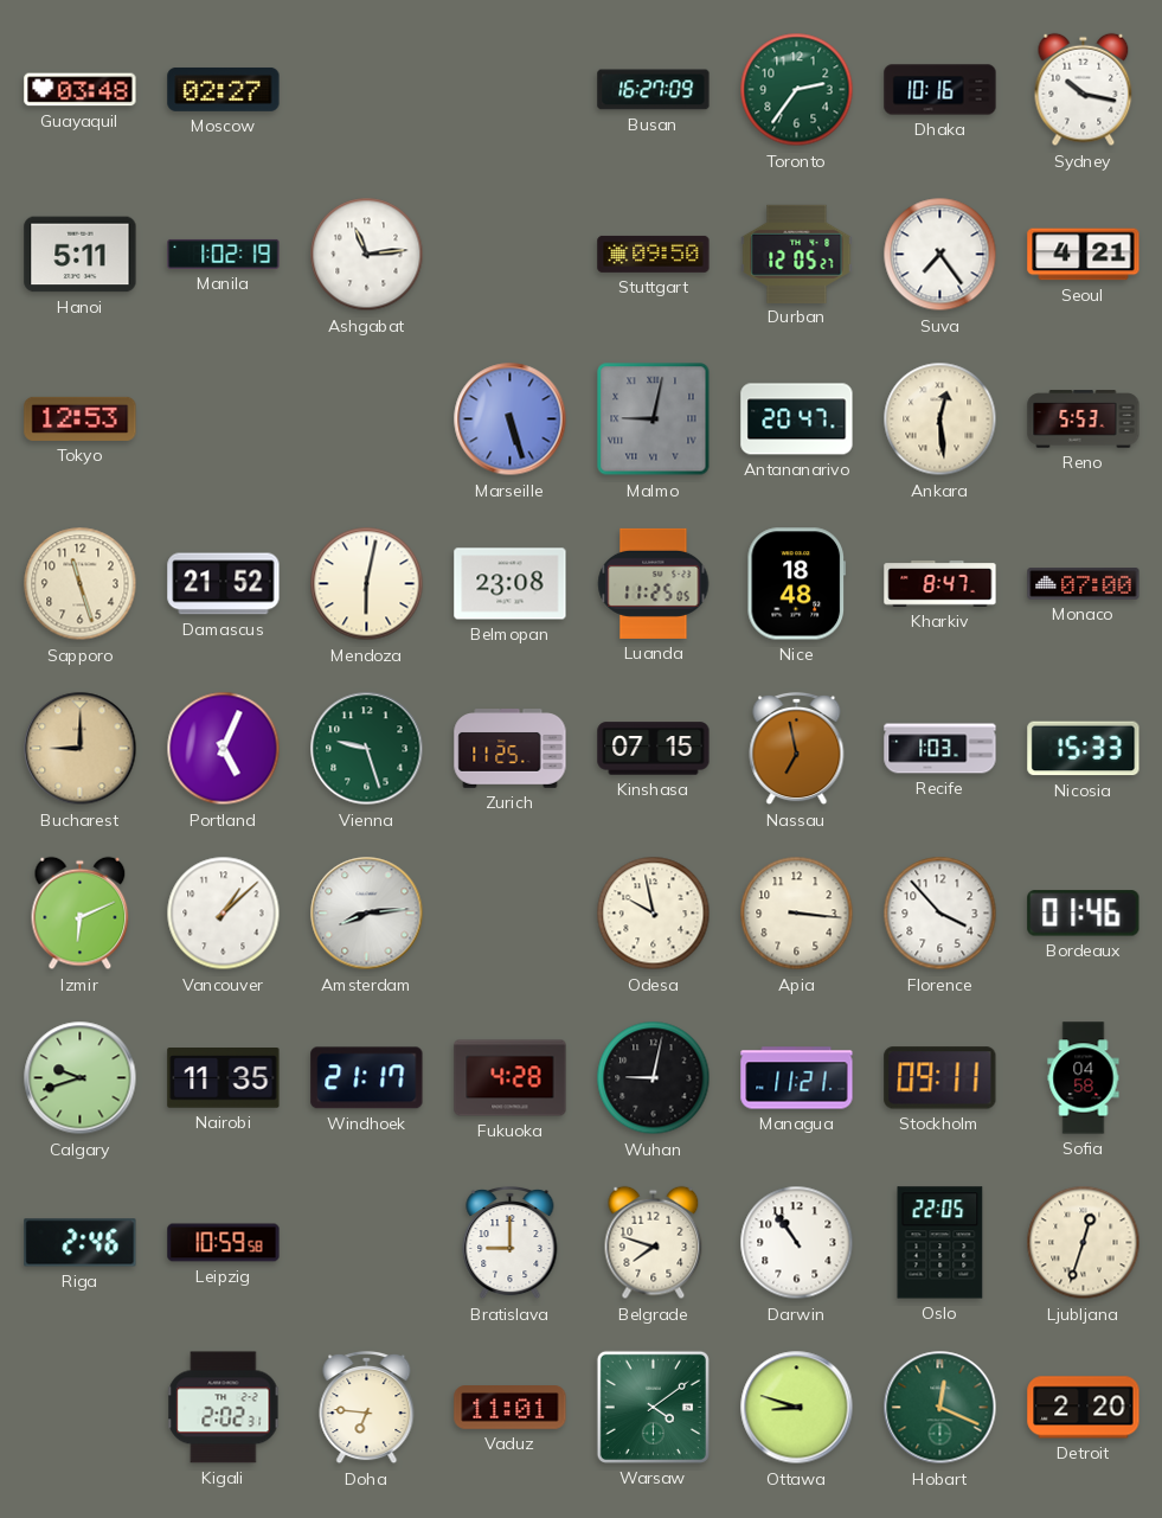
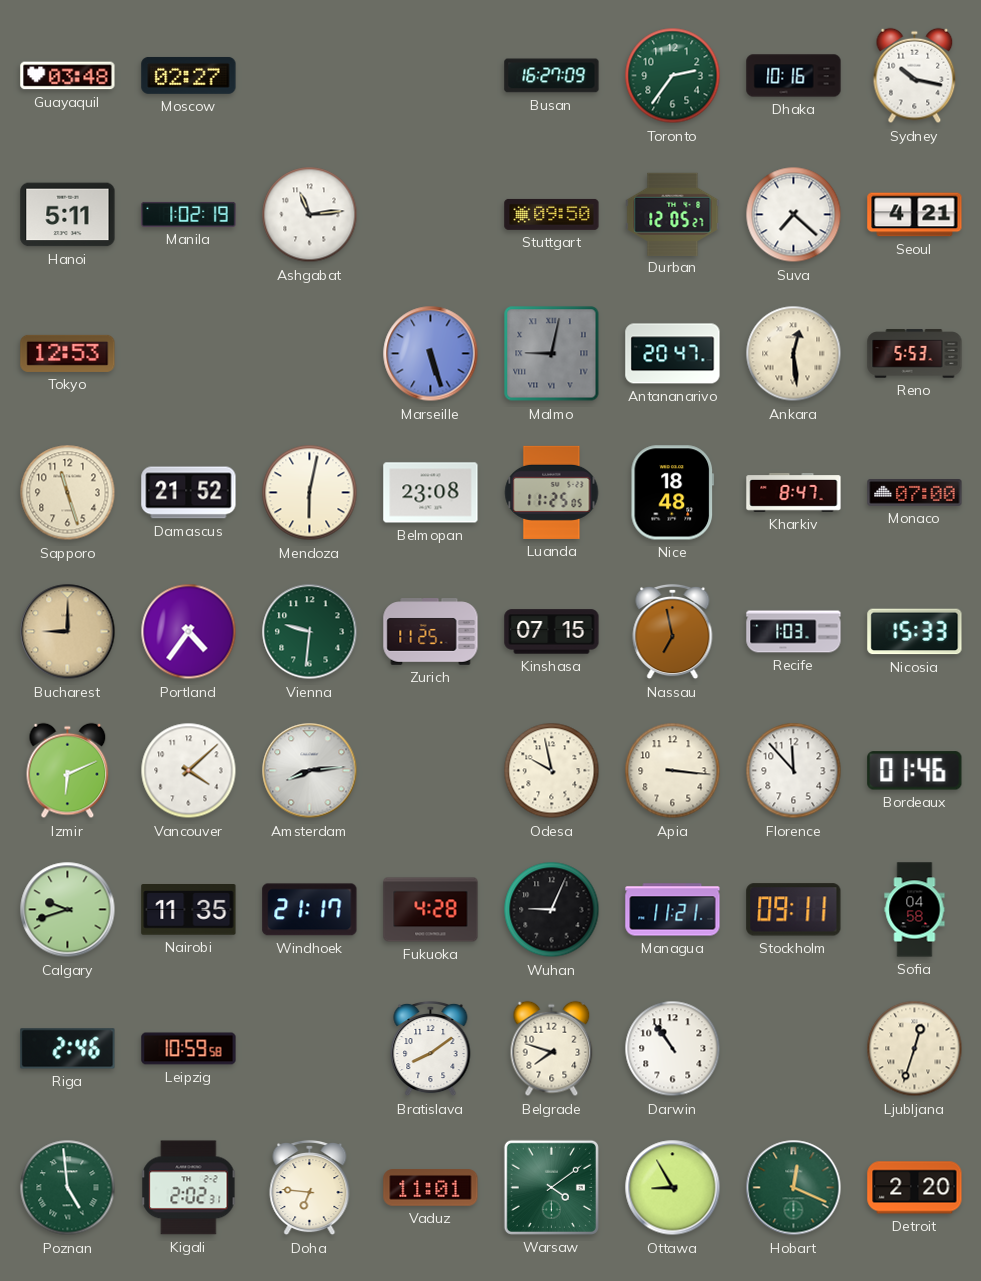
Suva: 7:24 -> 7:22
Portland: 5:04 -> 4:36
Vienna: 9:27 -> 9:31
Vancouver: 1:08 -> 4:08
Florence: 3:53 -> 11:53
Wuhan: 9:02 -> 9:04
Bratislava: 9:00 -> 8:09
Oslo: 22:05 -> none
Poznan: none -> 4:59
Ottawa: 8:48 -> 8:55
